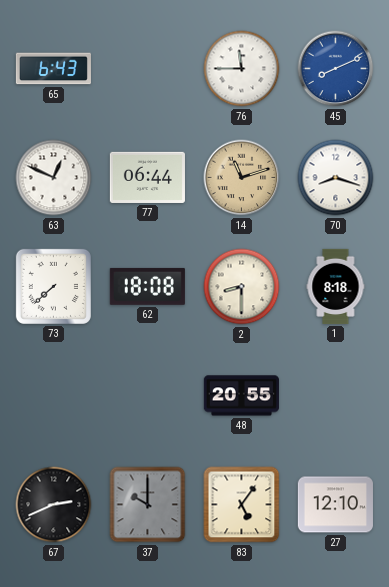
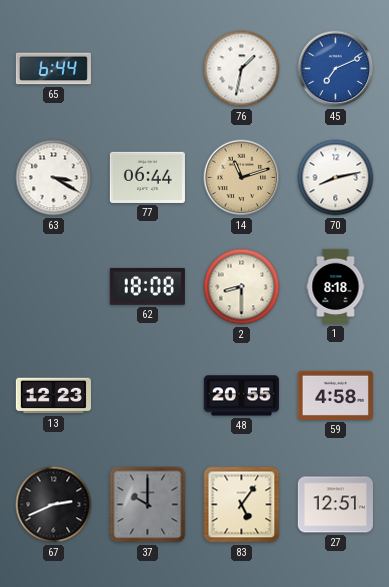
65: 6:43 -> 6:44
76: 11:45 -> 1:32
45: 8:11 -> 7:11
63: 12:49 -> 3:20
70: 8:18 -> 8:13
73: 7:38 -> none
13: none -> 12:23
59: none -> 4:58
27: 12:10 -> 12:51
